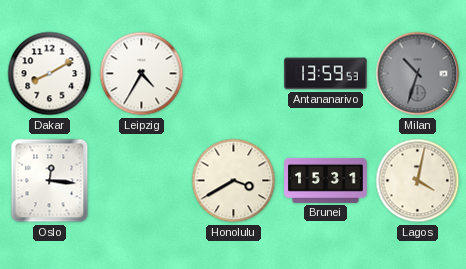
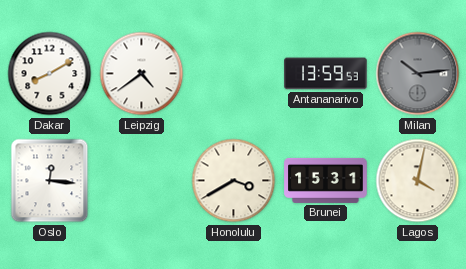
Leipzig: 4:35 -> 4:39
Milan: 10:33 -> 10:14
